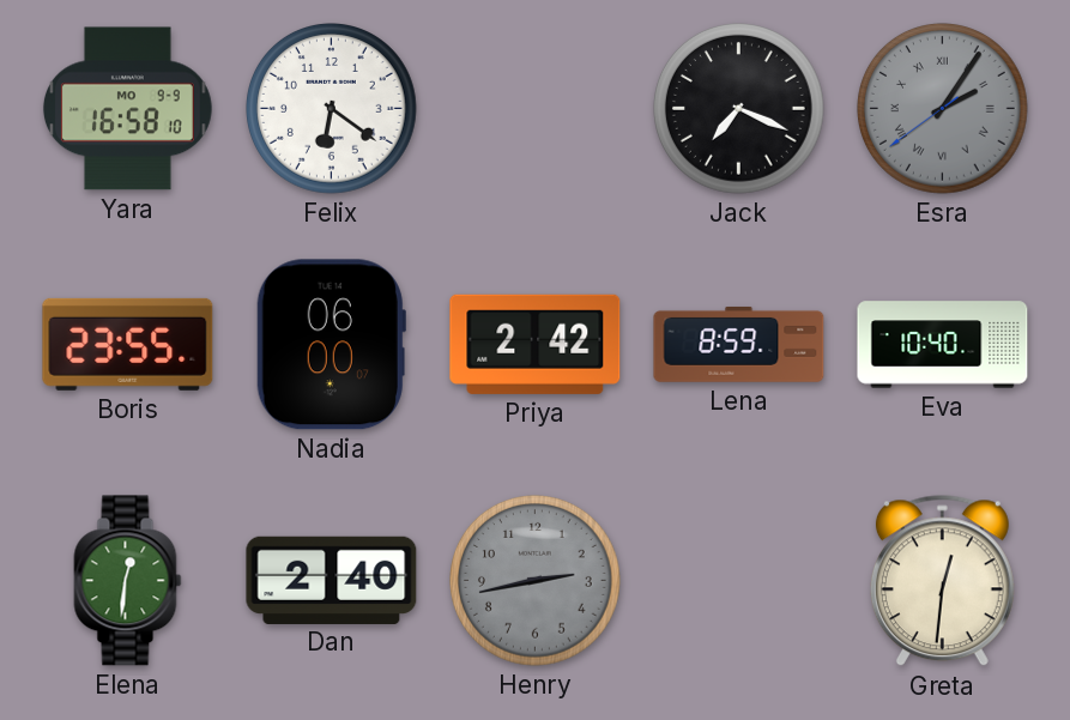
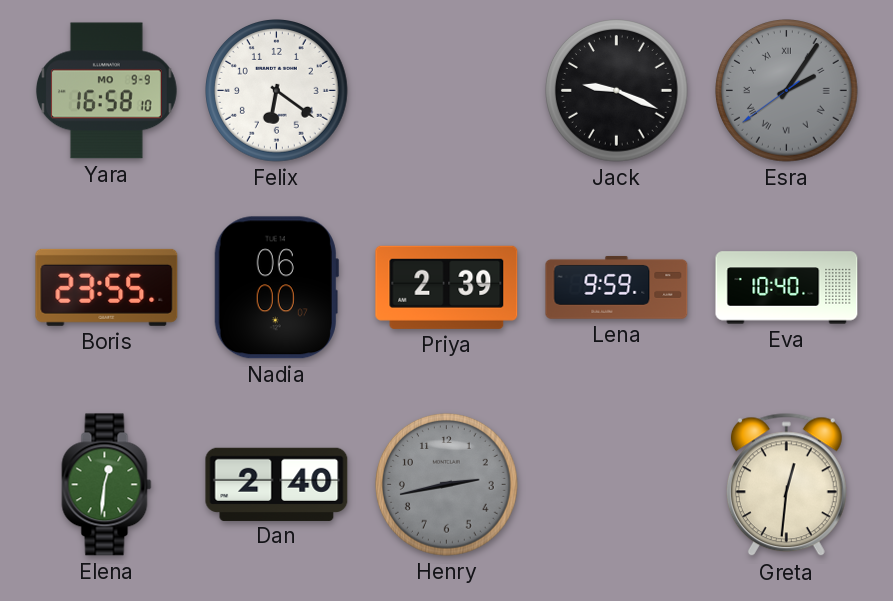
Jack: 7:19 -> 9:19
Priya: 2:42 -> 2:39
Lena: 8:59 -> 9:59
